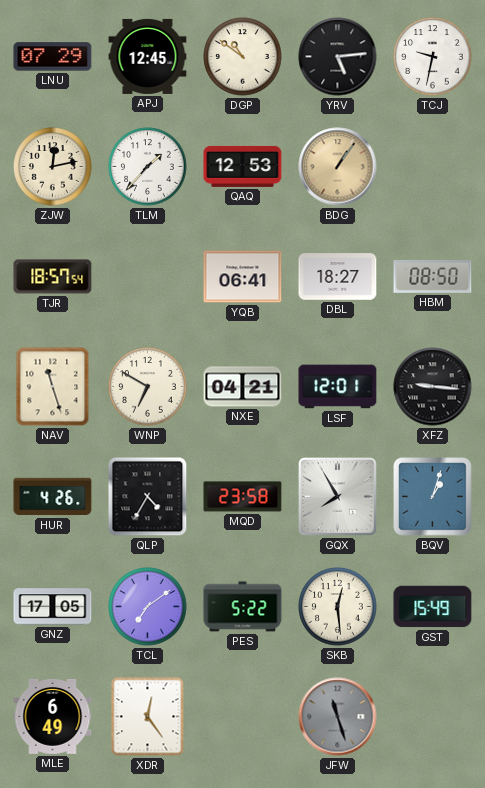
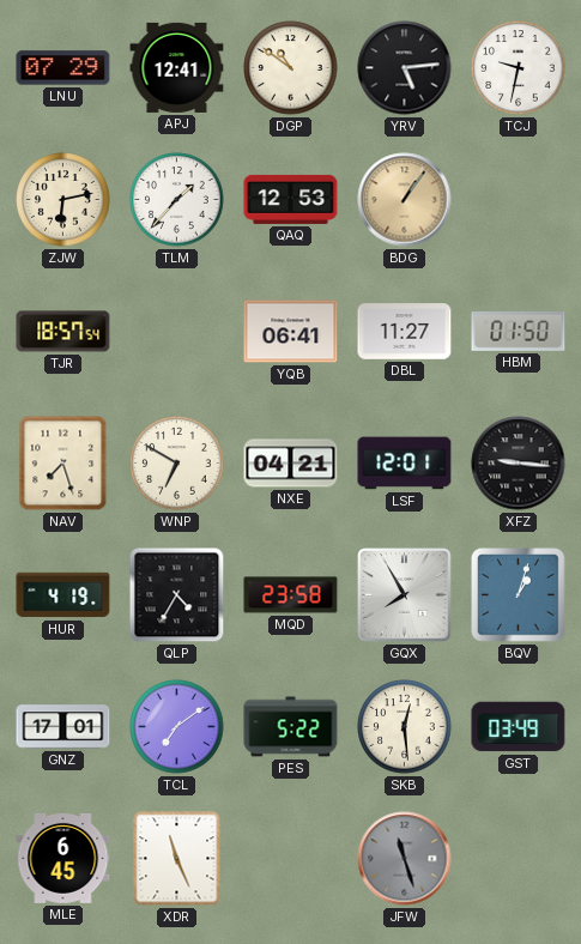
APJ: 12:45 -> 12:41
ZJW: 12:13 -> 6:13
DBL: 18:27 -> 11:27
HBM: 08:50 -> 01:50
NAV: 11:27 -> 7:27
HUR: 4:26 -> 4:19
GNZ: 17:05 -> 17:01
GST: 15:49 -> 03:49
MLE: 6:49 -> 6:45
XDR: 12:24 -> 11:26
